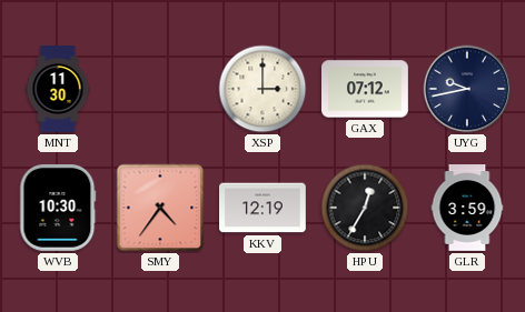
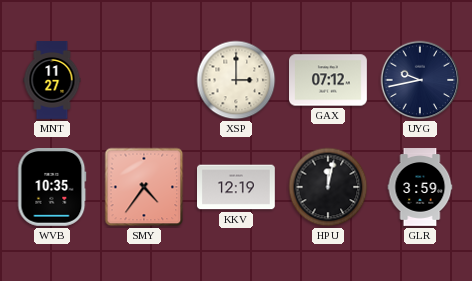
MNT: 11:30 -> 11:27
WVB: 10:30 -> 10:35
HPU: 12:35 -> 12:02
